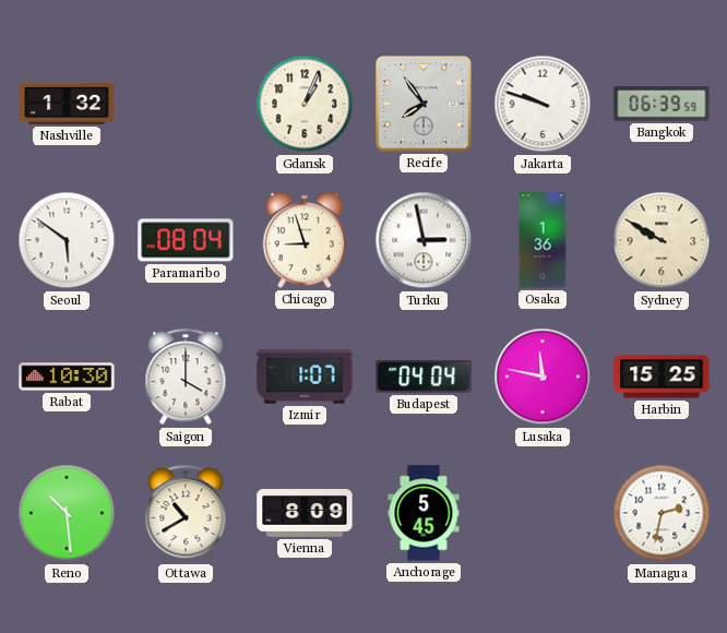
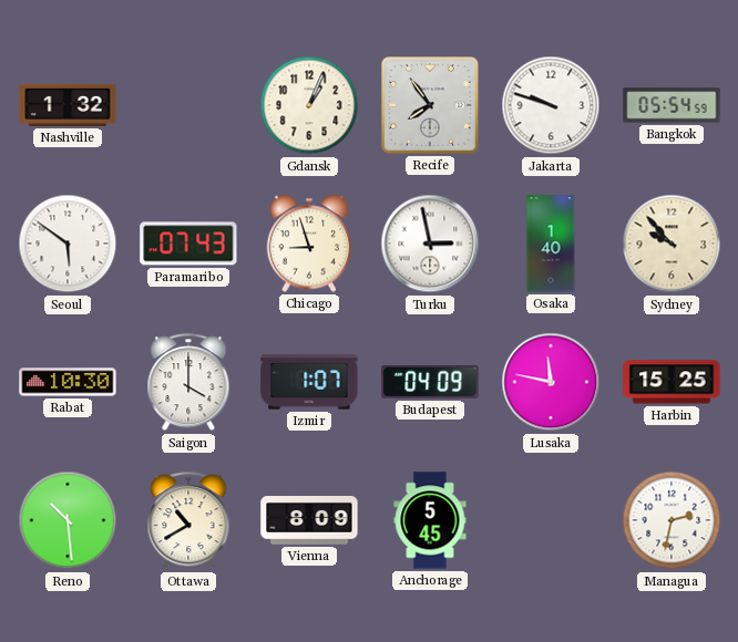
Bangkok: 06:39 -> 05:54
Paramaribo: 08:04 -> 07:43
Osaka: 1:36 -> 1:40
Sydney: 9:50 -> 9:53
Budapest: 04:04 -> 04:09
